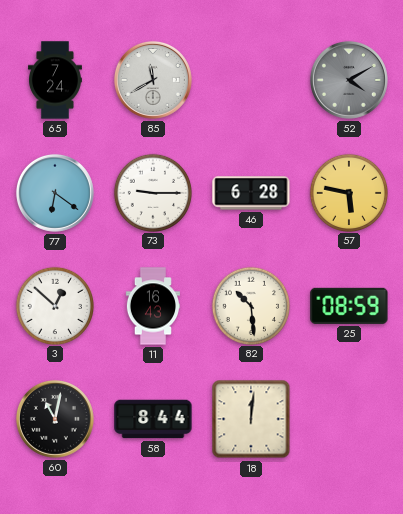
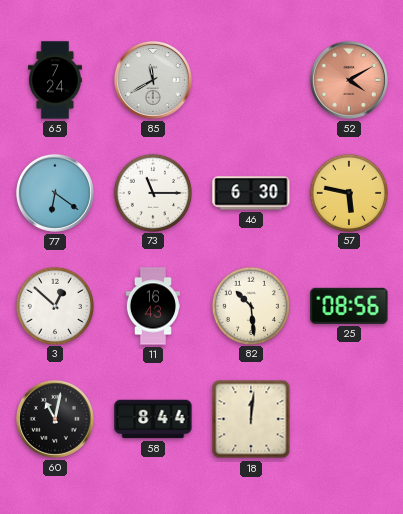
52 dial: grey -> salmon
73: 9:15 -> 11:15
46: 6:28 -> 6:30
25: 08:59 -> 08:56
